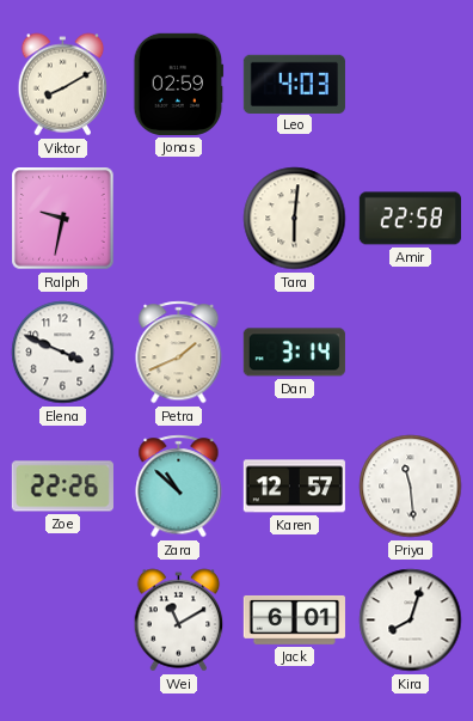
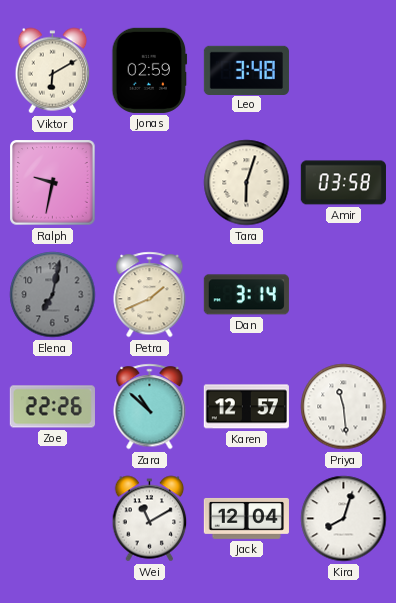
Viktor: 8:10 -> 6:10
Leo: 4:03 -> 3:48
Tara: 6:01 -> 6:03
Amir: 22:58 -> 03:58
Elena: 3:49 -> 7:02
Elena dial: white -> grey
Jack: 6:01 -> 12:04
